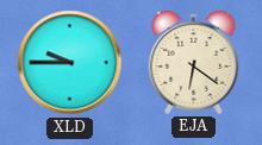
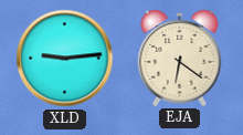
XLD: 9:45 -> 9:14
